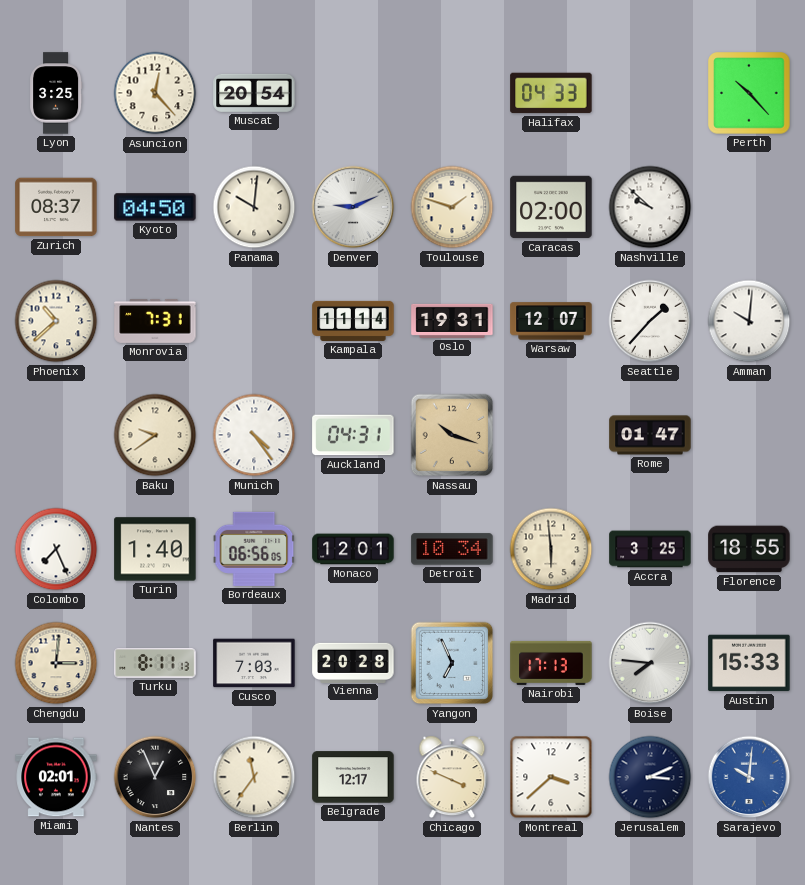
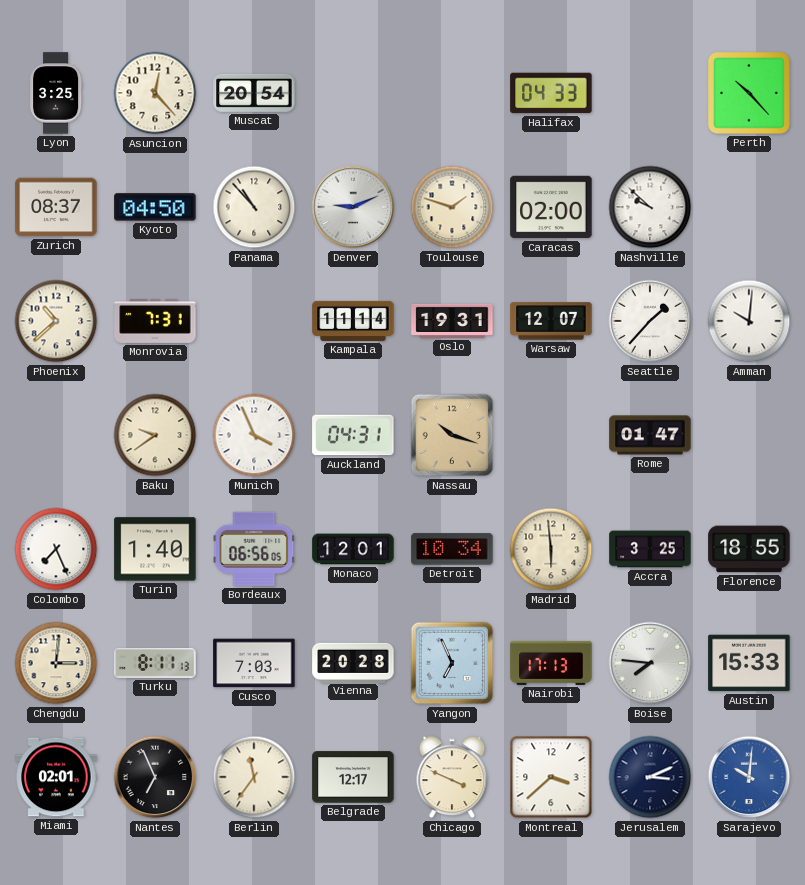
Panama: 10:01 -> 10:53
Munich: 4:24 -> 3:56
Nantes: 12:56 -> 6:56
